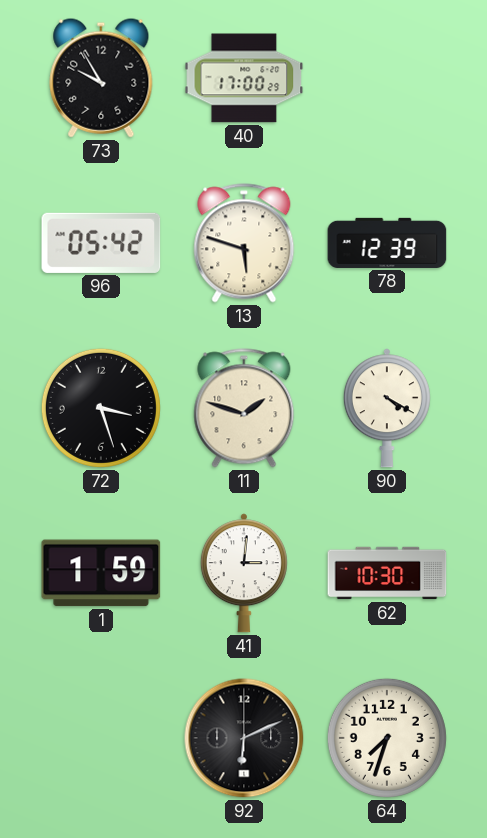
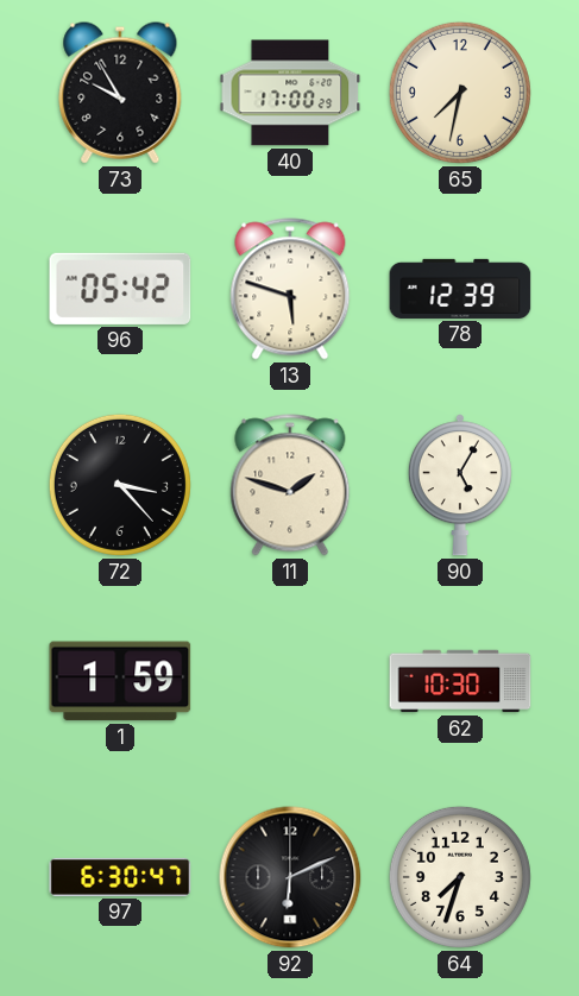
65: none -> 7:32
72: 3:27 -> 3:23
90: 4:20 -> 5:05
41: 3:01 -> none
97: none -> 6:30
